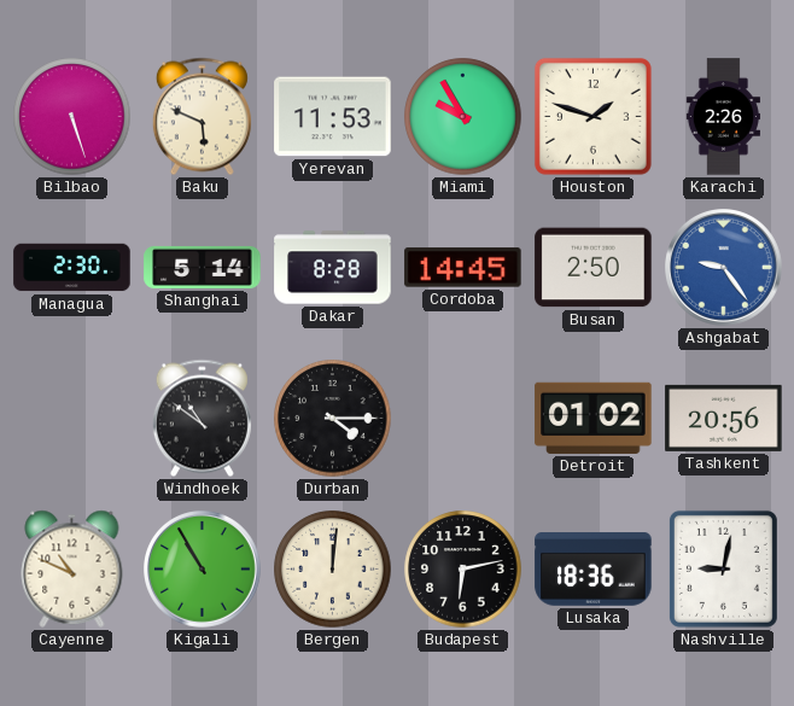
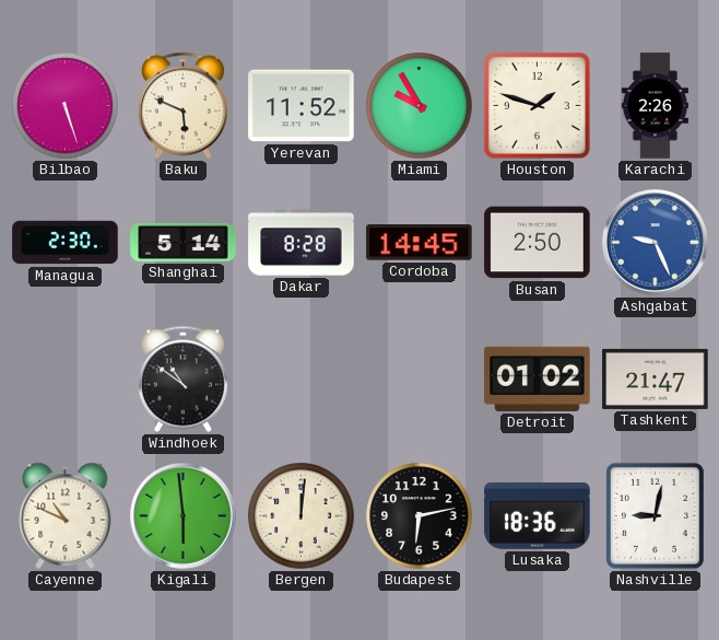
Yerevan: 11:53 -> 11:52
Ashgabat: 9:24 -> 9:26
Durban: 4:15 -> none
Tashkent: 20:56 -> 21:47
Kigali: 10:55 -> 5:59
